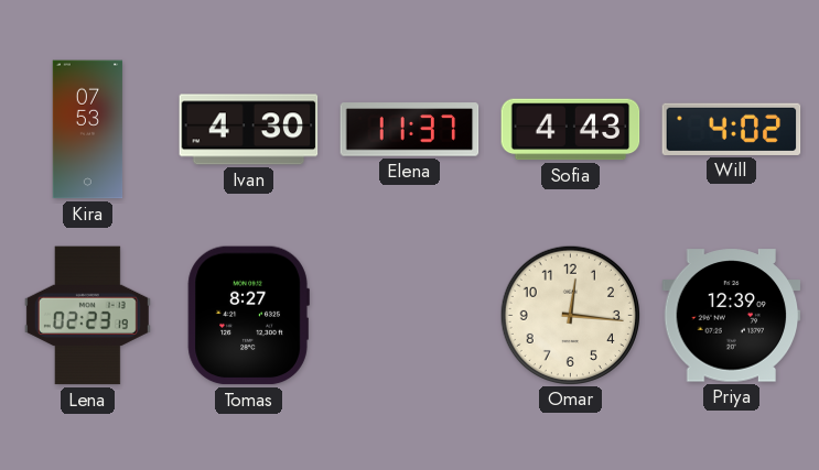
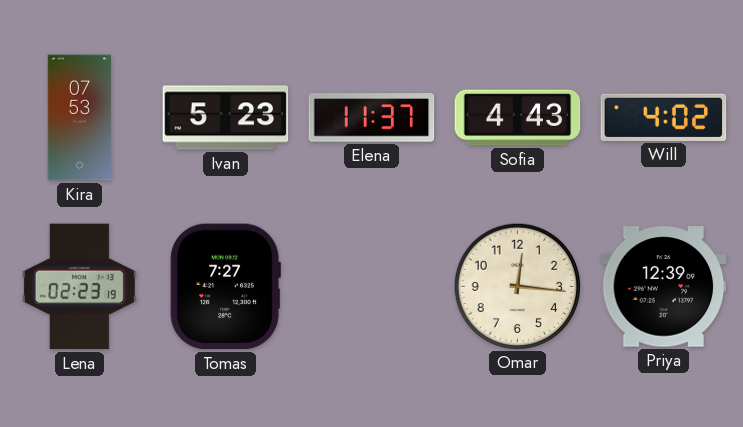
Ivan: 4:30 -> 5:23
Tomas: 8:27 -> 7:27
